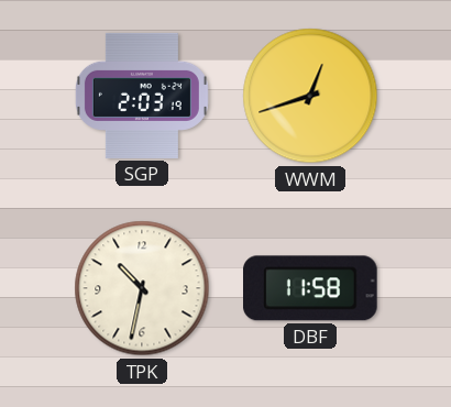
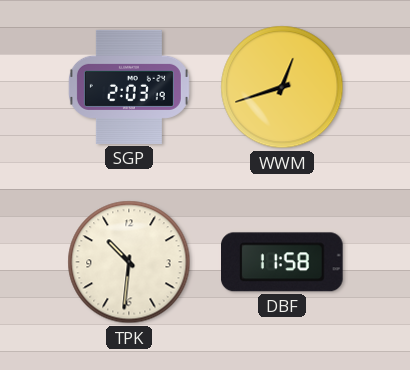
TPK: 10:32 -> 10:31
